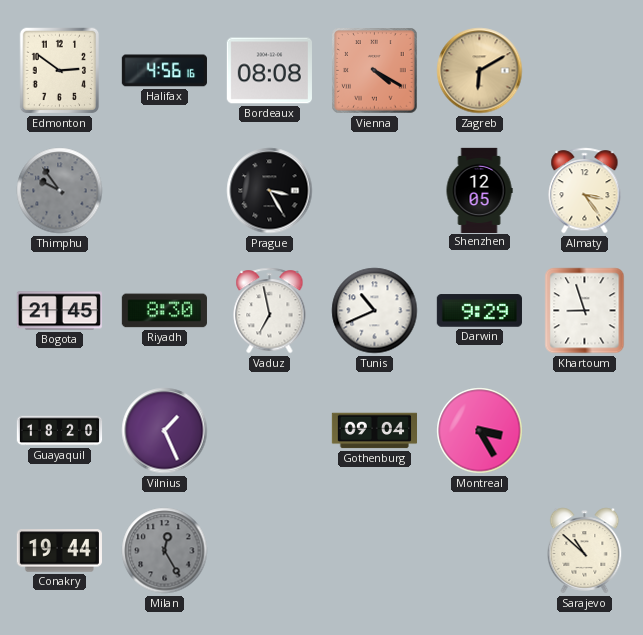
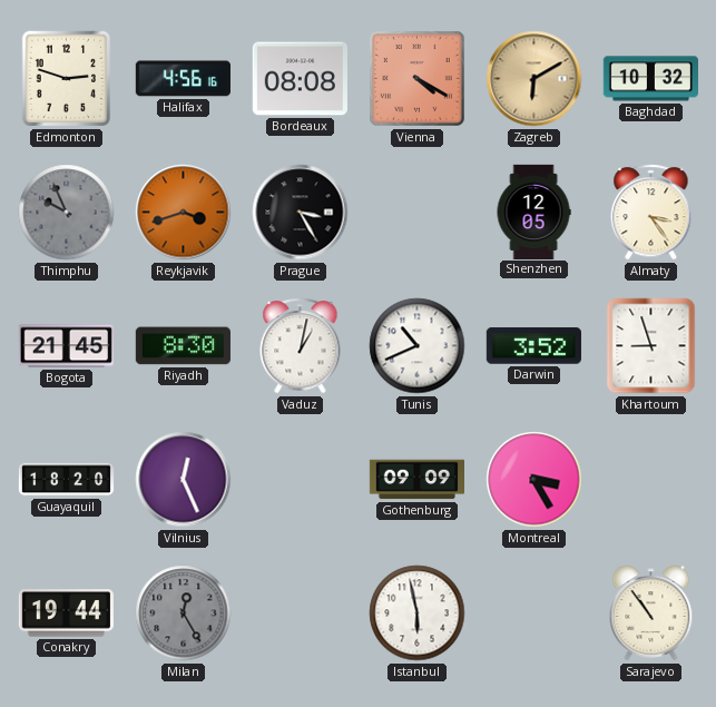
Edmonton: 2:51 -> 2:48
Baghdad: none -> 10:32
Thimphu: 9:54 -> 9:56
Reykjavik: none -> 3:42
Vaduz: 6:58 -> 1:02
Darwin: 9:29 -> 3:52
Vilnius: 1:26 -> 12:26
Gothenburg: 09:04 -> 09:09
Istanbul: none -> 5:58
Sarajevo: 10:52 -> 10:54
